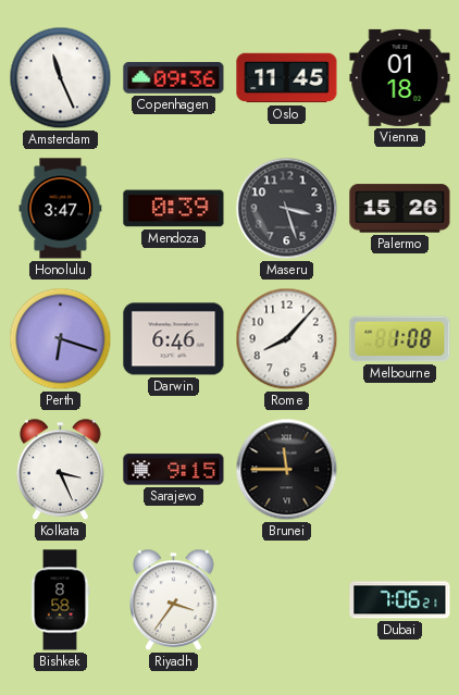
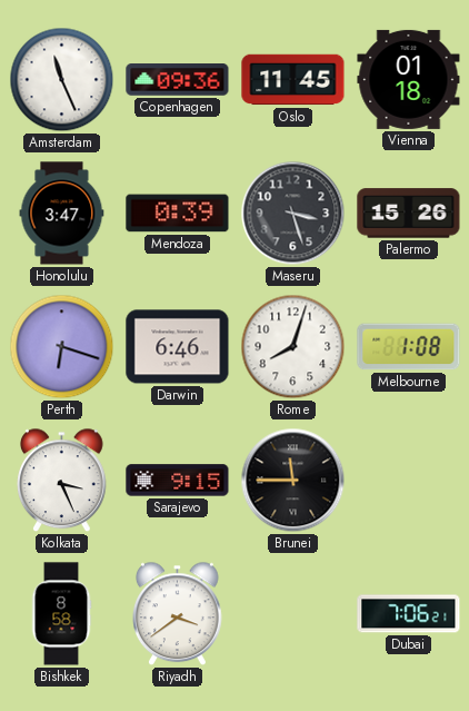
Rome: 8:07 -> 8:03
Riyadh: 3:36 -> 3:39
